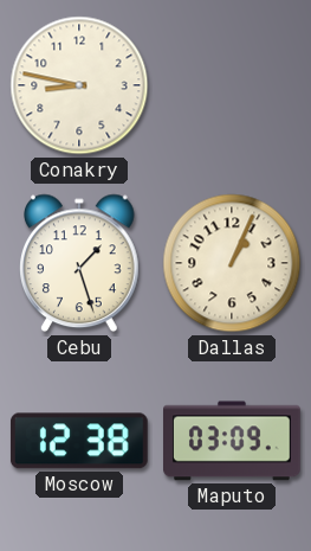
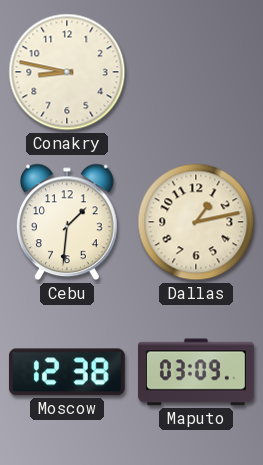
Cebu: 1:27 -> 1:31
Dallas: 1:04 -> 1:13
